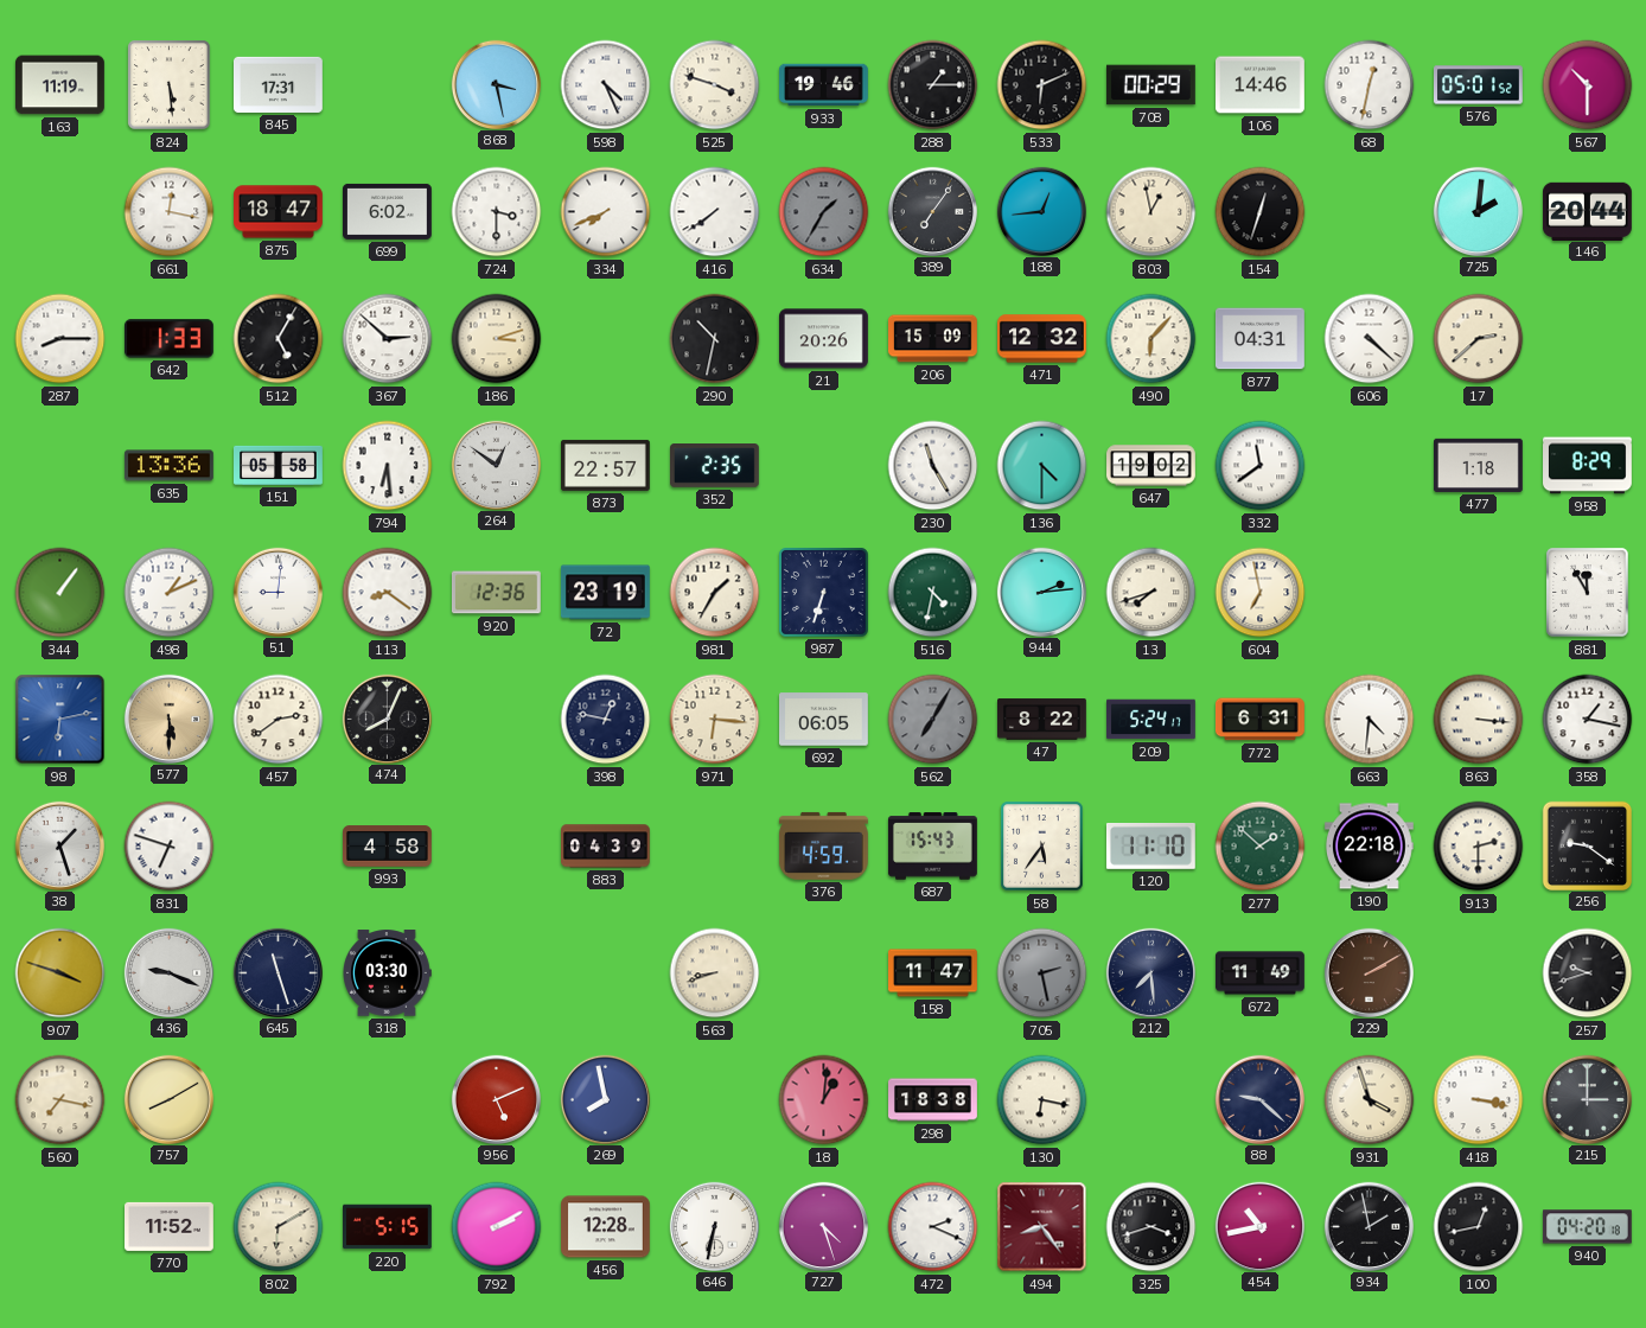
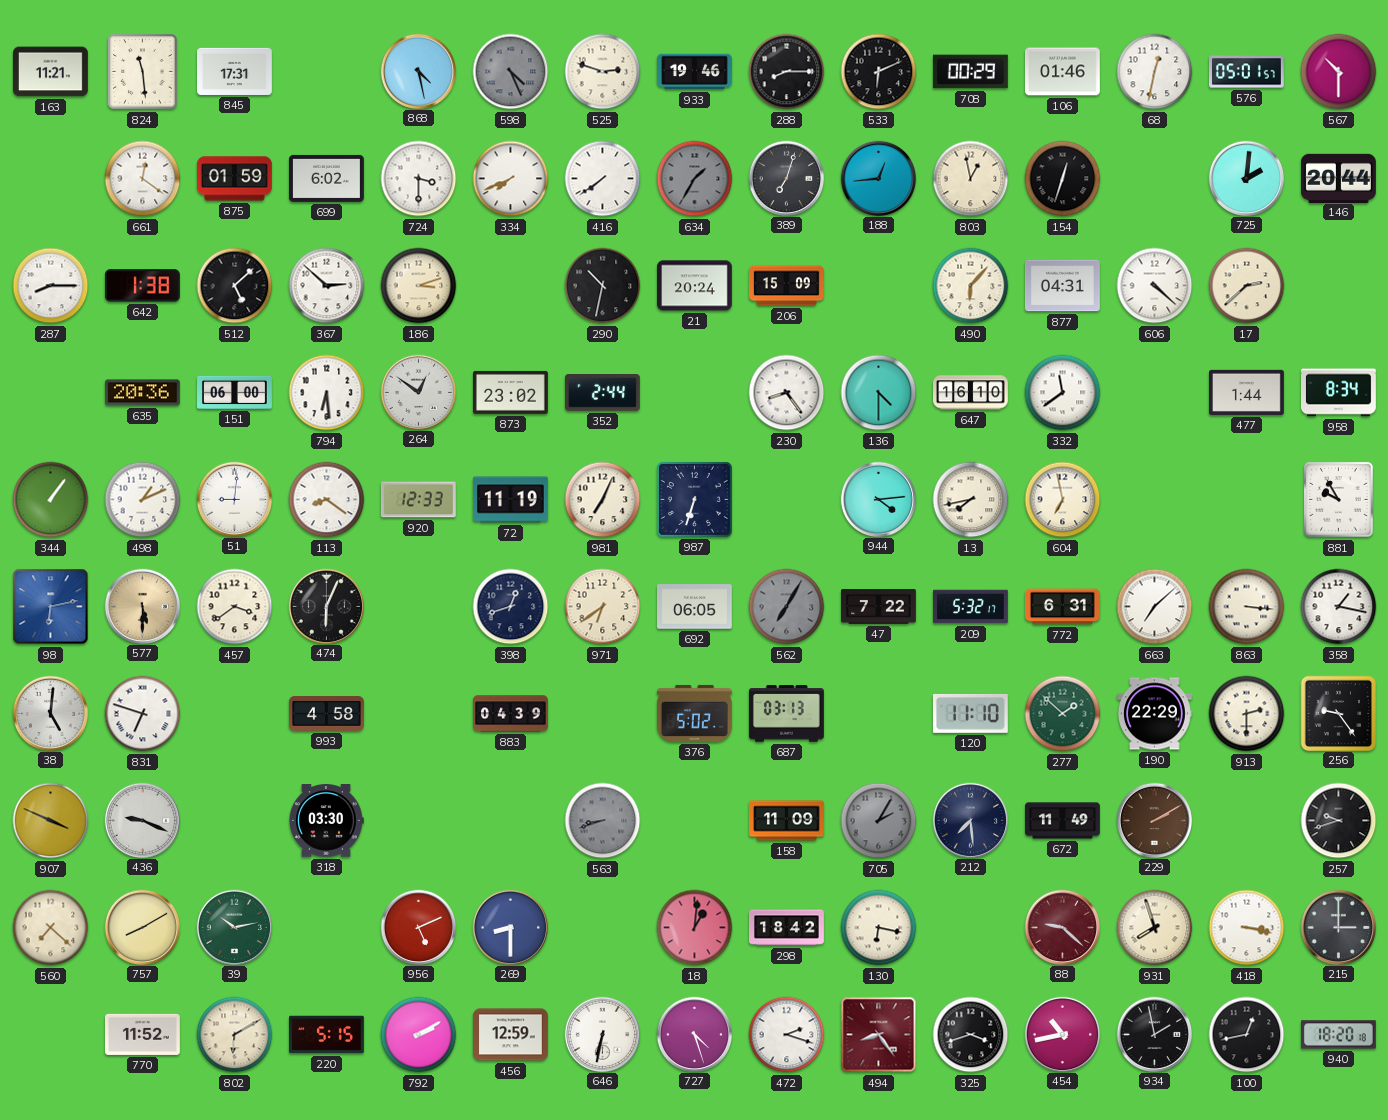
163: 11:19 -> 11:21
824: 5:29 -> 11:29
868: 3:28 -> 4:28
598 dial: white -> grey
525: 3:48 -> 2:48
288: 1:15 -> 8:15
106: 14:46 -> 01:46
576: 05:01:52 -> 05:01:57
661: 12:17 -> 12:21
875: 18:47 -> 01:59
389: 7:06 -> 7:03
642: 1:33 -> 1:38
512: 5:05 -> 5:08
21: 20:26 -> 20:24
471: 12:32 -> none
635: 13:36 -> 20:36
151: 05:58 -> 06:00
873: 22:57 -> 23:02
352: 2:35 -> 2:44
230: 11:25 -> 8:24
647: 19:02 -> 16:10
477: 1:18 -> 1:44
958: 8:29 -> 8:34
920: 12:36 -> 12:33
72: 23:19 -> 11:19
981: 1:35 -> 7:04
516: 4:32 -> none
944: 2:14 -> 4:14
13: 7:42 -> 7:43
881: 11:55 -> 9:55
457: 2:39 -> 3:39
474: 8:04 -> 6:04
398: 12:47 -> 12:42
971: 6:16 -> 6:39
47: 8:22 -> 7:22
209: 5:24 -> 5:32
663: 4:31 -> 7:08
38: 1:27 -> 5:01
376: 4:59 -> 5:02
687: 15:43 -> 03:13
58: 5:36 -> none
190: 22:18 -> 22:29
256: 9:21 -> 9:24
907: 3:48 -> 3:49
645: 11:27 -> none
563 dial: cream -> grey
158: 11:47 -> 11:09
705: 2:28 -> 2:05
560: 7:17 -> 7:22
39: none -> 10:13
269: 7:58 -> 8:30
298: 18:38 -> 18:42
88 dial: navy -> burgundy
931: 3:57 -> 7:57
456: 12:28 -> 12:59
472: 2:19 -> 2:18
940: 04:20 -> 18:20
